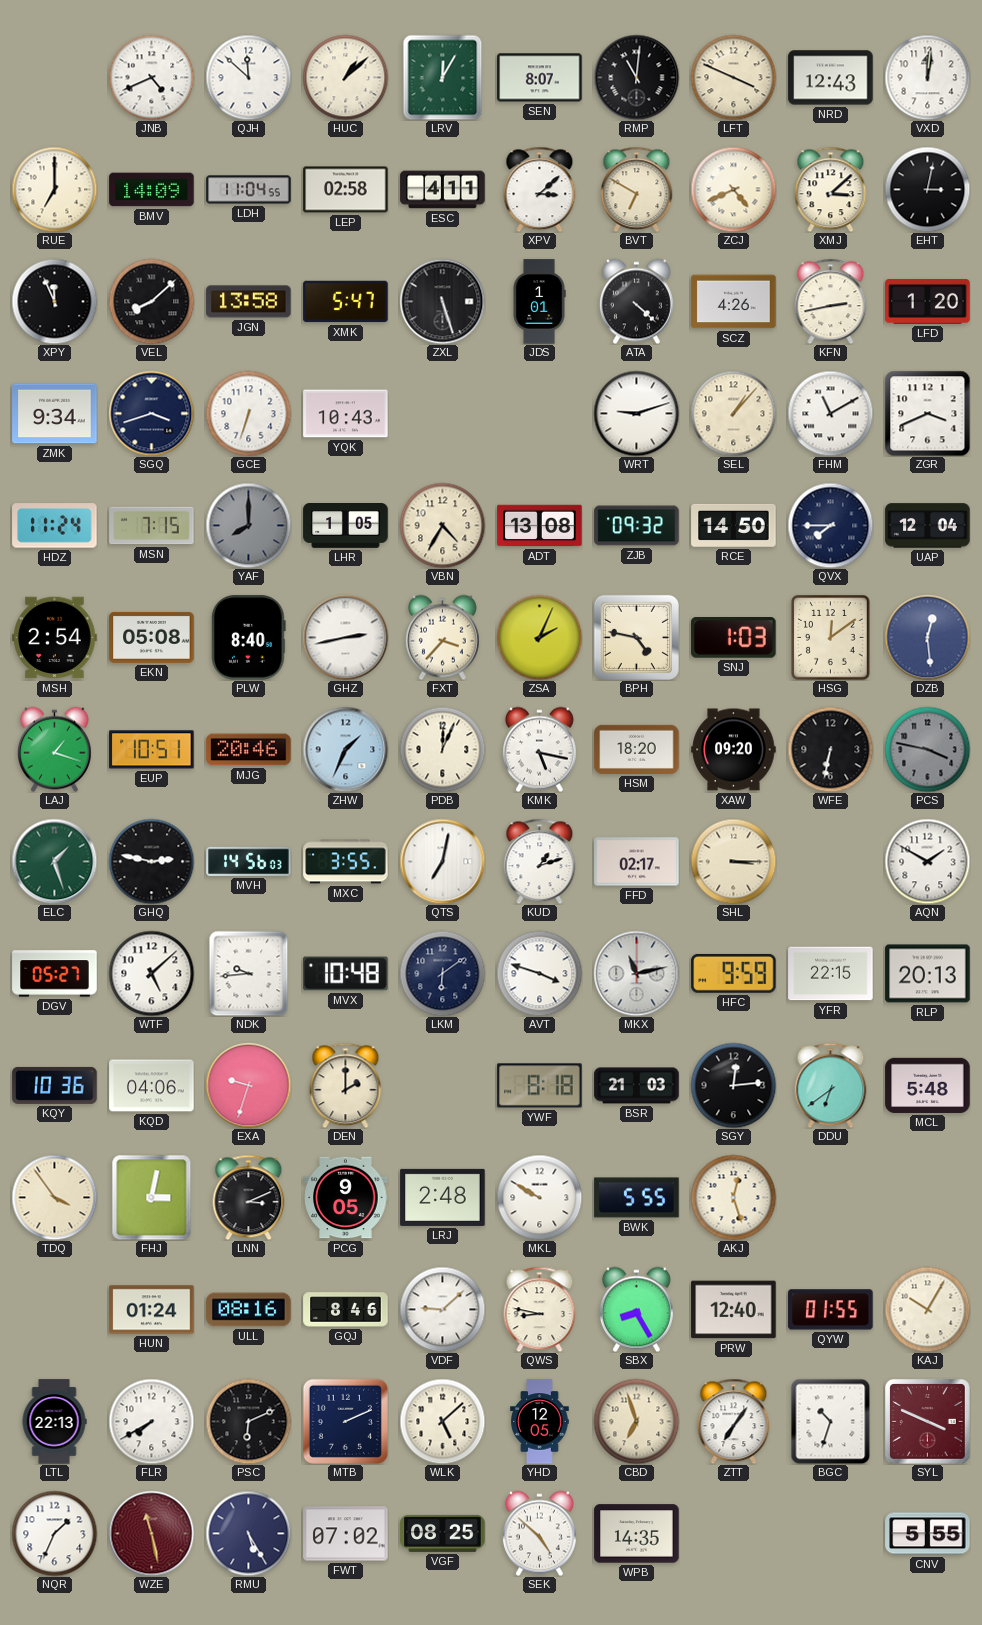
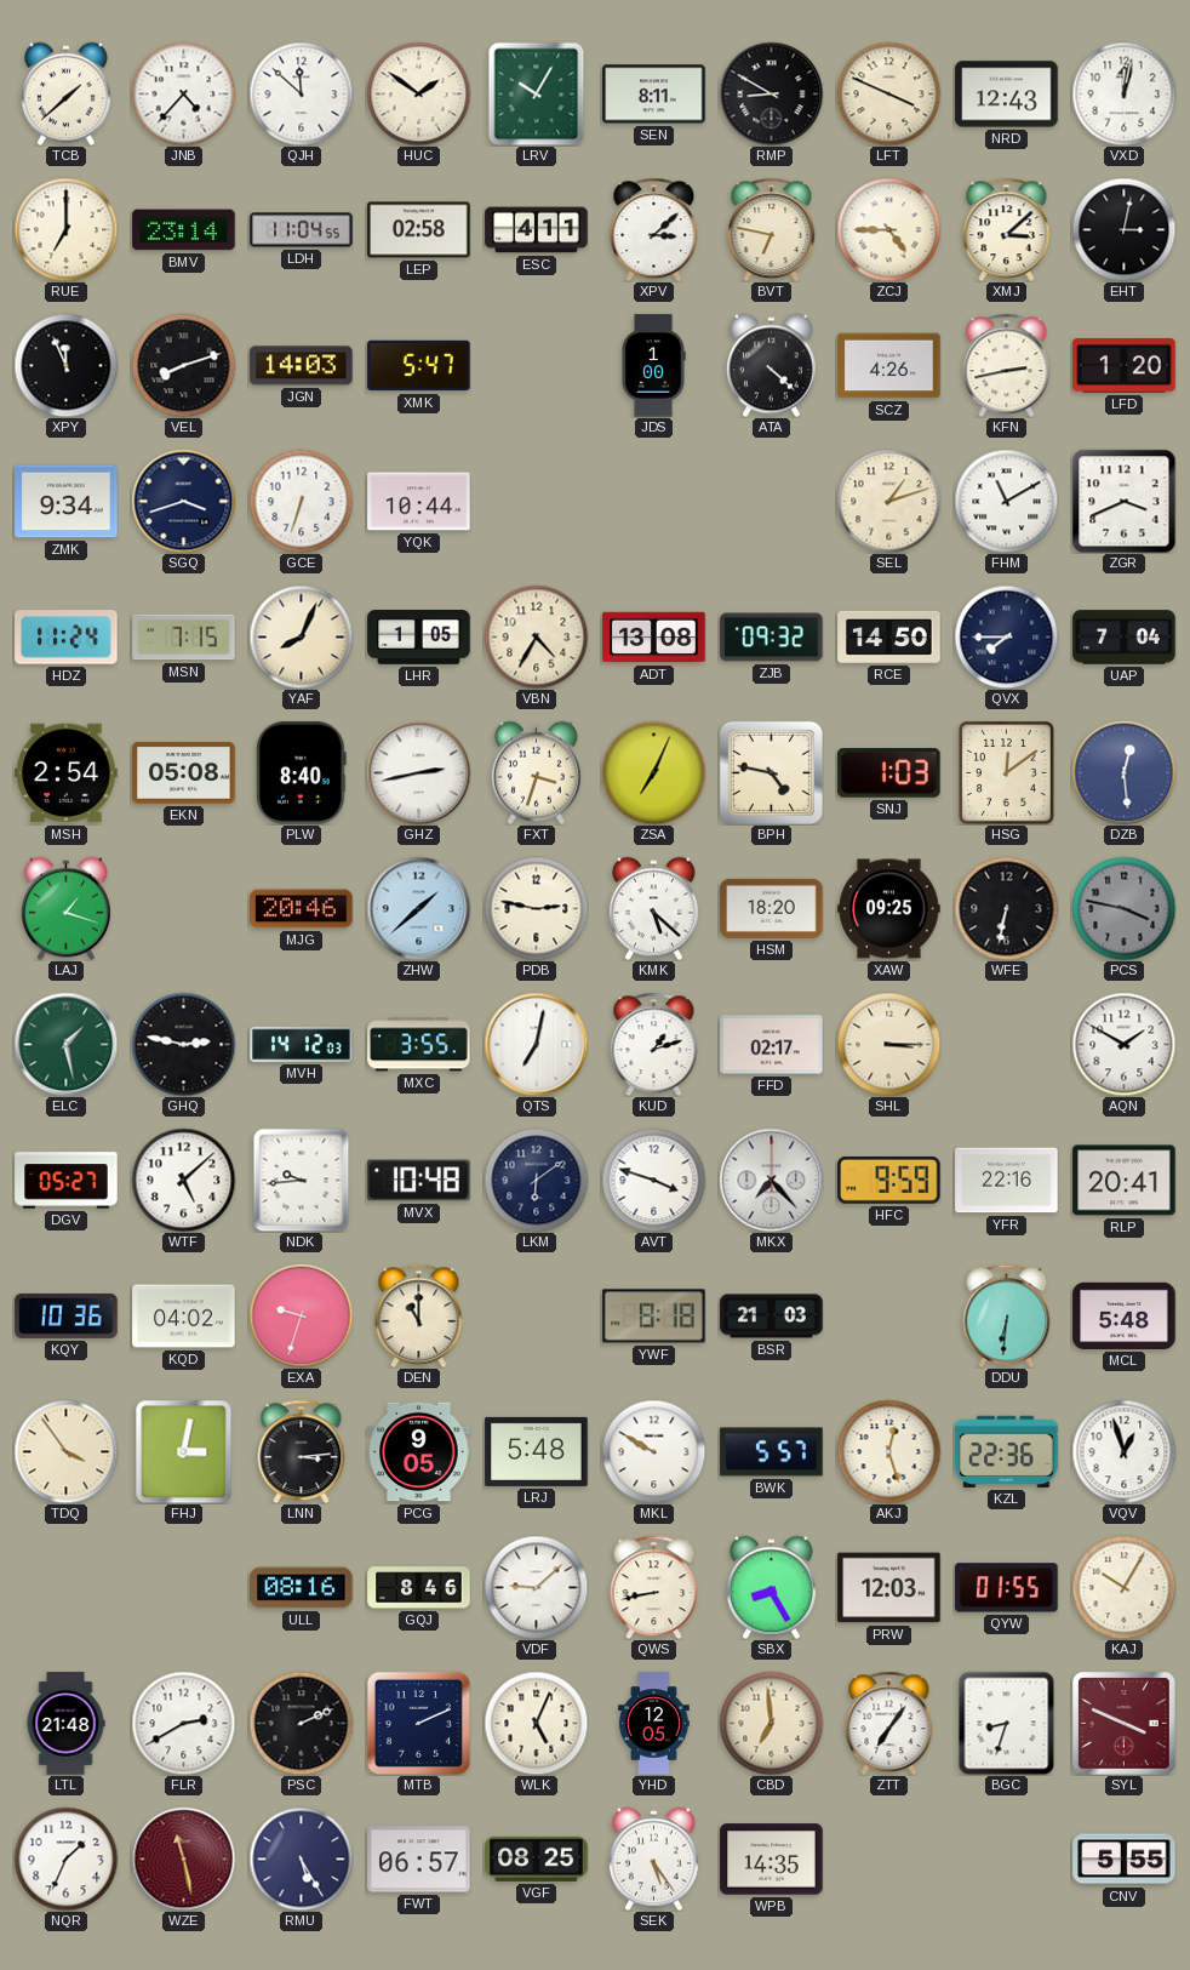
TCB: none -> 1:38
JNB: 4:41 -> 4:37
HUC: 1:08 -> 1:51
LRV: 12:05 -> 10:05
SEN: 8:07 -> 8:11
RMP: 11:01 -> 8:50
VXD: 12:01 -> 12:02
BMV: 14:09 -> 23:14
BVT: 6:50 -> 6:47
ZCJ: 4:41 -> 4:45
VEL: 8:08 -> 8:12
JGN: 13:58 -> 14:03
ZXL: 5:27 -> none
JDS: 1:01 -> 1:00
YQK: 10:43 -> 10:44
WRT: 9:12 -> none
SEL: 1:07 -> 1:12
YAF: 8:00 -> 8:04
YAF dial: grey -> cream
UAP: 12:04 -> 7:04
FXT: 3:37 -> 3:33
ZSA: 2:04 -> 7:04
EUP: 10:51 -> none
ZHW: 1:34 -> 1:38
PDB: 12:04 -> 2:47
KMK: 5:17 -> 5:22
XAW: 09:20 -> 09:25
ELC: 1:27 -> 1:28
MVH: 14:56 -> 14:12
MKX: 11:13 -> 7:23
YFR: 22:15 -> 22:16
RLP: 20:13 -> 20:41
KQD: 04:06 -> 04:02
DEN: 2:00 -> 11:00
SGY: 12:14 -> none
DDU: 6:39 -> 6:31
LNN: 3:11 -> 3:14
LRJ: 2:48 -> 5:48
BWK: 5:55 -> 5:57
KZL: none -> 22:36
VQV: none -> 12:57
HUN: 01:24 -> none
QWS: 8:47 -> 8:43
PRW: 12:40 -> 12:03
LTL: 22:13 -> 21:48
FLR: 7:40 -> 2:40
PSC: 6:11 -> 2:11
WLK: 5:08 -> 5:04
CBD: 6:57 -> 6:59
BGC: 10:33 -> 8:33
FWT: 07:02 -> 06:57
SEK: 4:52 -> 5:24
